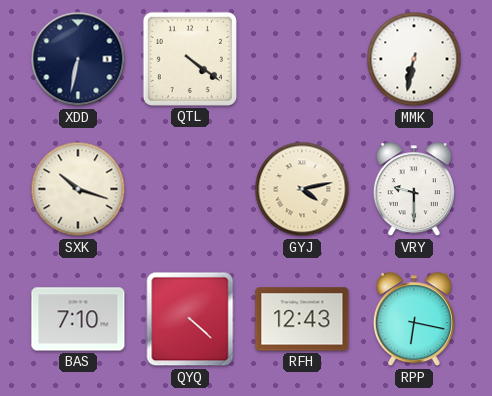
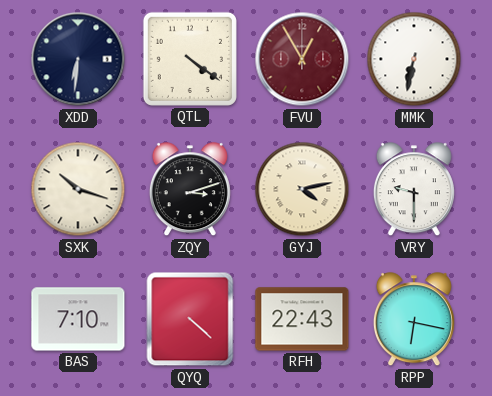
XDD: 6:32 -> 6:31
FVU: none -> 12:55
ZQY: none -> 3:12
RFH: 12:43 -> 22:43
